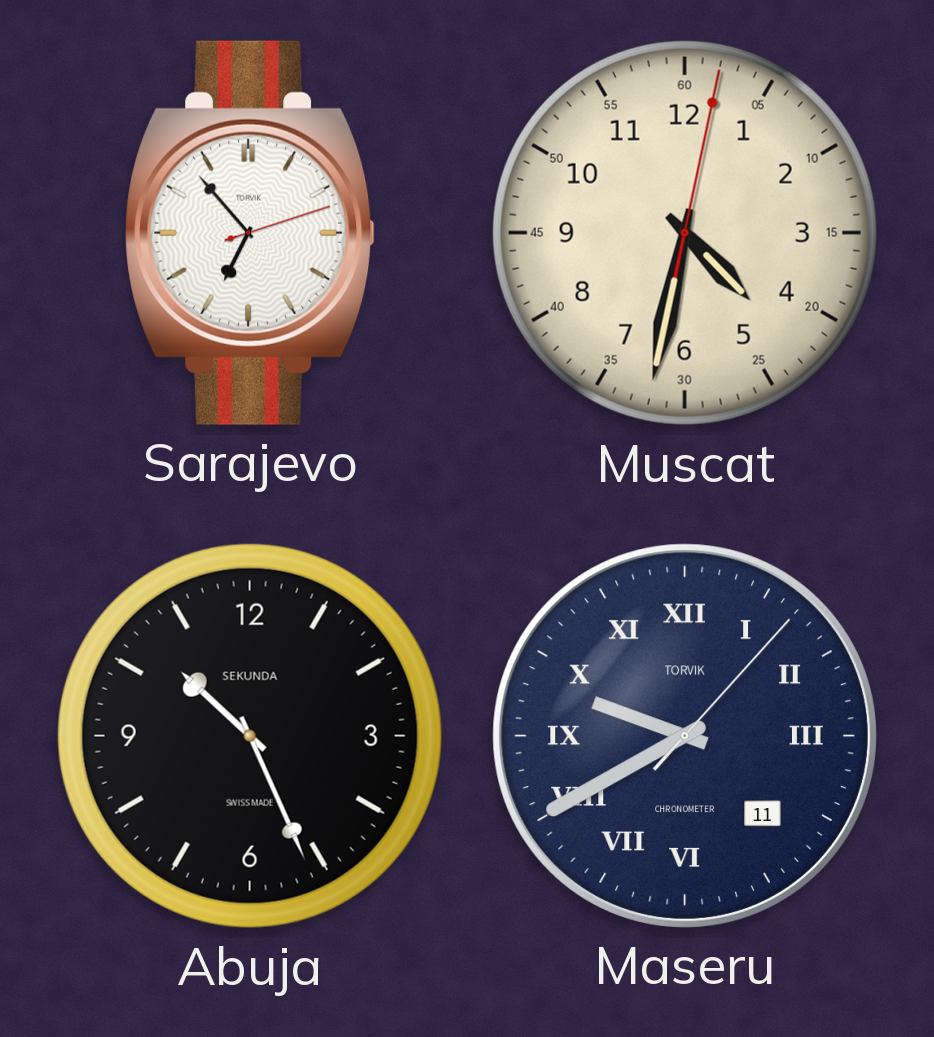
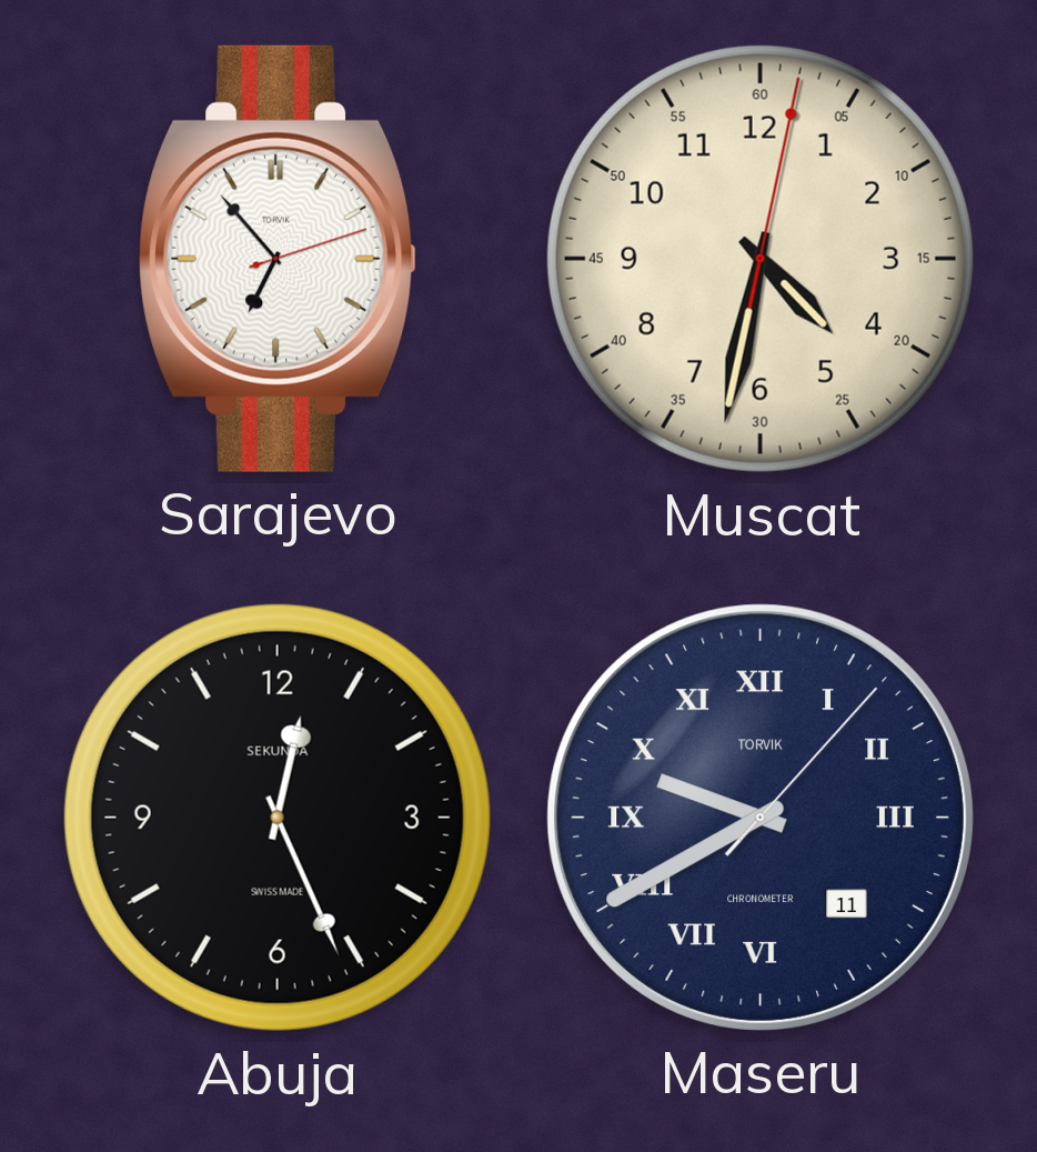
Abuja: 10:26 -> 12:26
